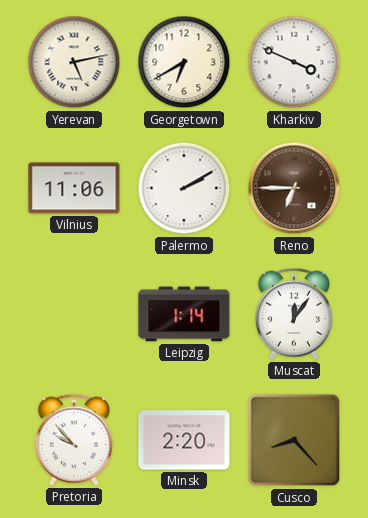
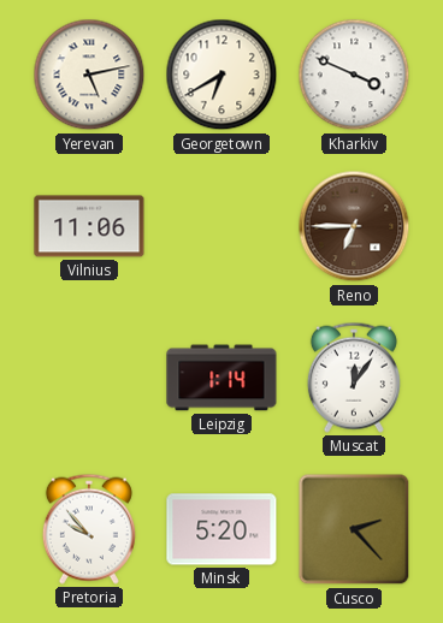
Palermo: 2:10 -> none
Minsk: 2:20 -> 5:20
Cusco: 8:23 -> 2:23
